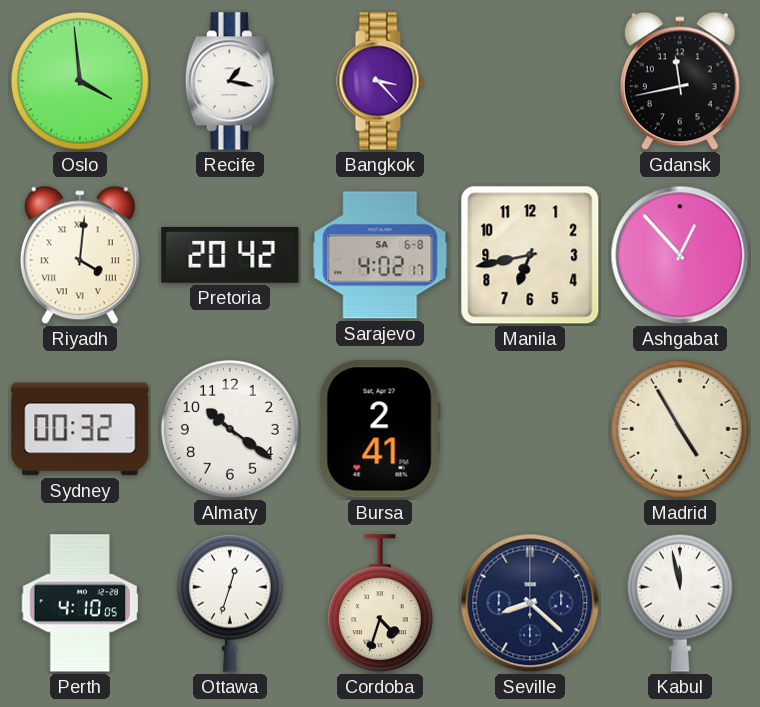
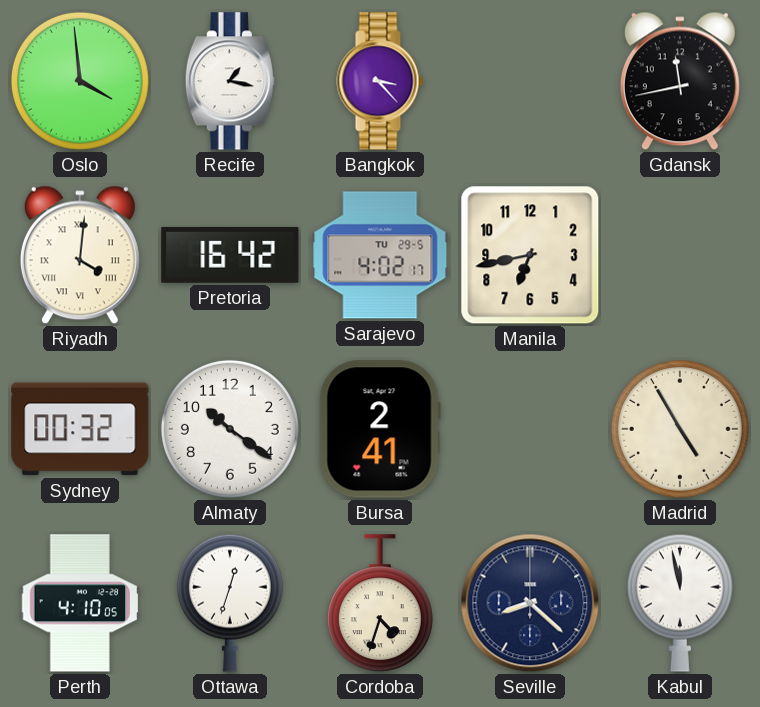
Pretoria: 20:42 -> 16:42
Sarajevo date: SA 6-8 -> TU 29-5
Ashgabat: 12:53 -> none
